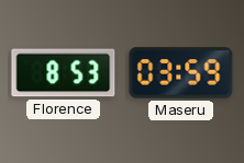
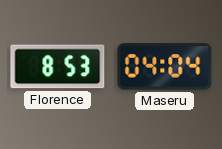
Maseru: 03:59 -> 04:04
